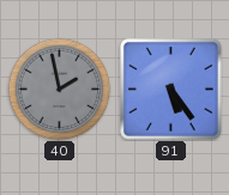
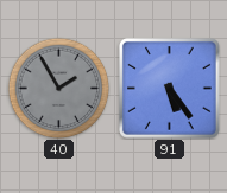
40: 1:58 -> 1:55
